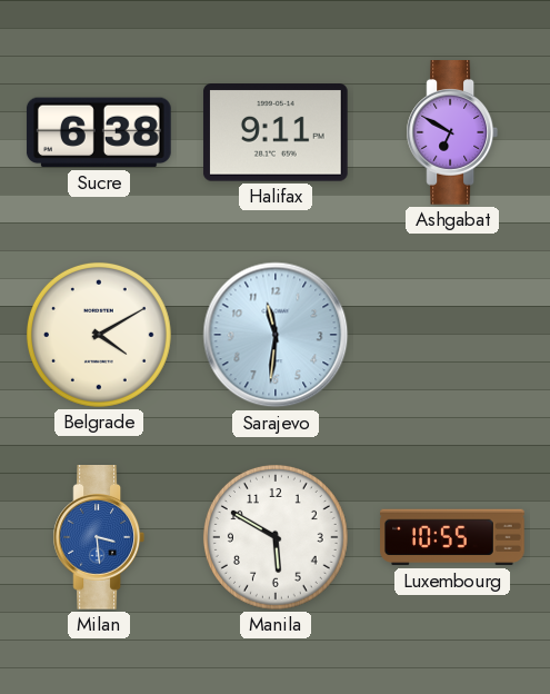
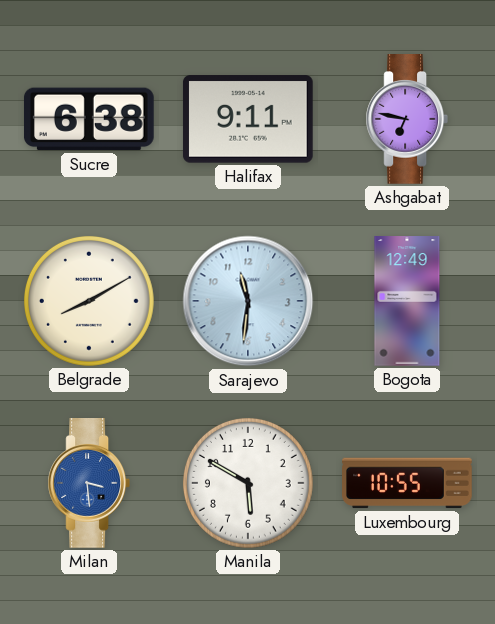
Ashgabat: 6:50 -> 6:47
Belgrade: 4:10 -> 8:10
Bogota: none -> 12:49
